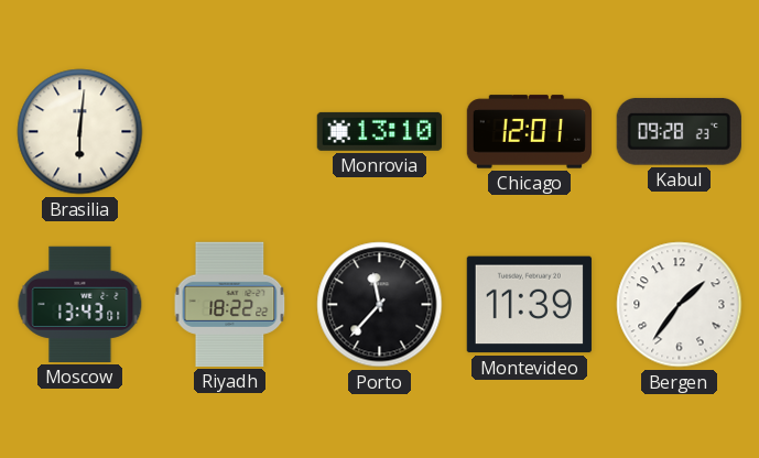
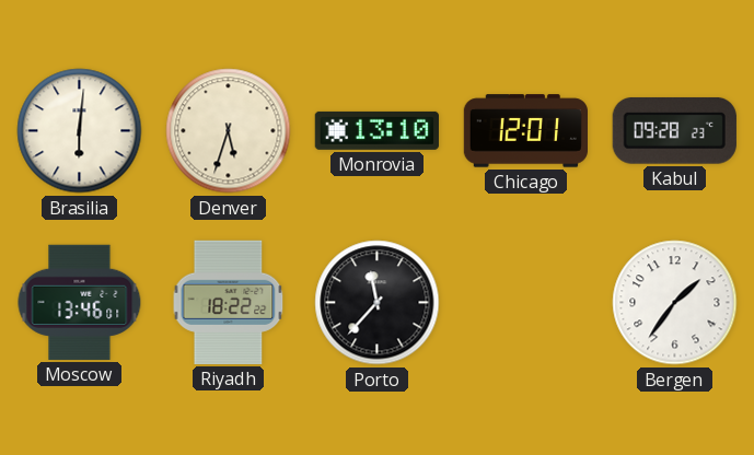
Denver: none -> 5:33
Moscow: 13:43 -> 13:46
Montevideo: 11:39 -> none
